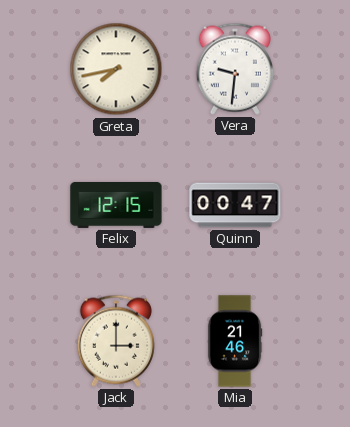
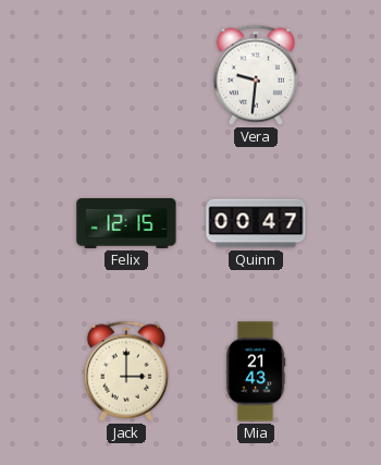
Greta: 7:43 -> none
Mia: 21:46 -> 21:43
